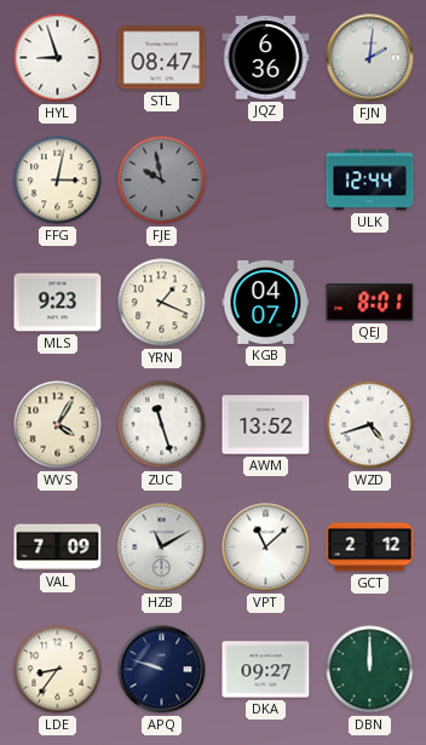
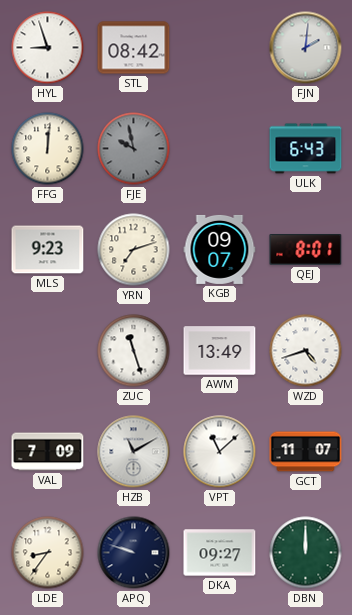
STL: 08:47 -> 08:42
JQZ: 6:36 -> none
FFG: 3:02 -> 12:01
ULK: 12:44 -> 6:43
YRN: 1:19 -> 7:12
KGB: 04:07 -> 09:07
WVS: 4:05 -> none
AWM: 13:52 -> 13:49
GCT: 2:12 -> 11:07
